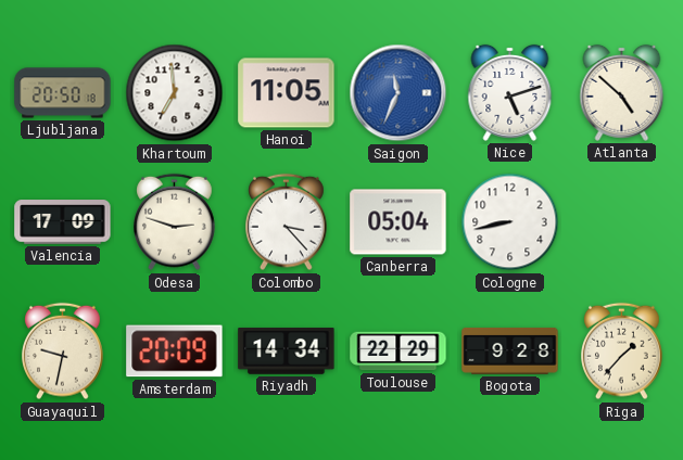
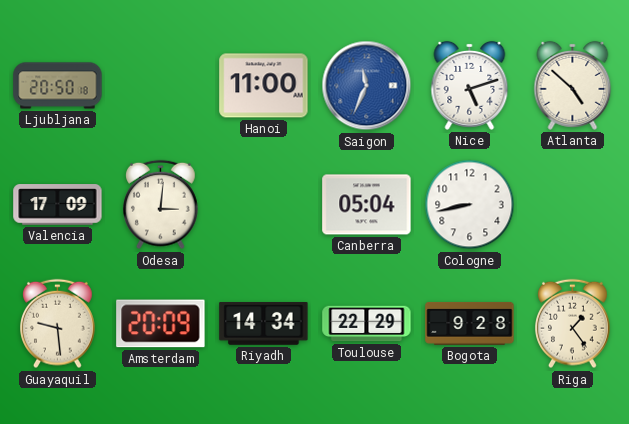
Khartoum: 6:59 -> none
Hanoi: 11:05 -> 11:00
Odesa: 2:48 -> 3:01
Colombo: 3:23 -> none
Guayaquil: 9:32 -> 9:29
Riga: 1:37 -> 1:24
